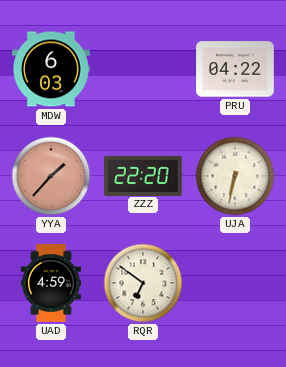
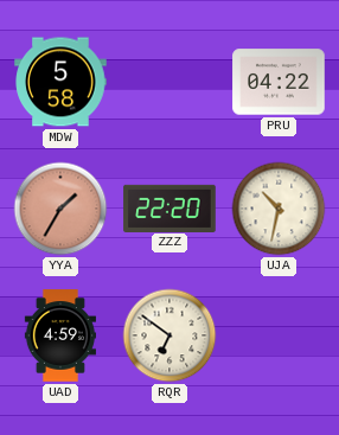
MDW: 6:03 -> 5:58
YYA: 1:37 -> 1:35
UJA: 6:32 -> 10:32
